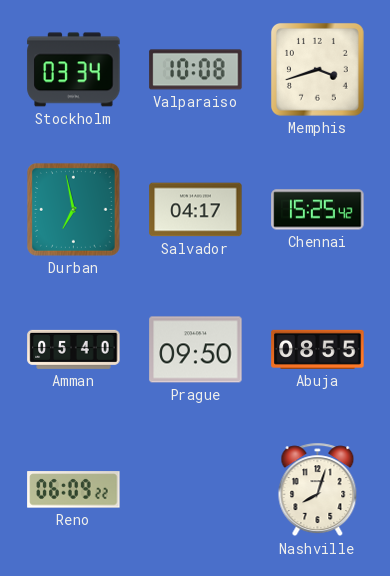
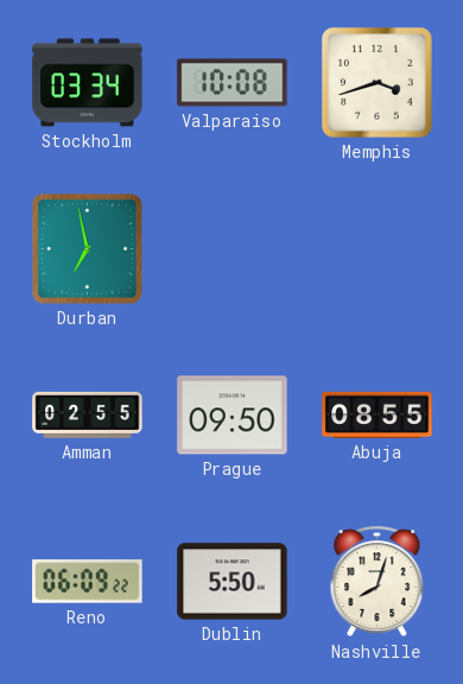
Salvador: 04:17 -> none
Chennai: 15:25 -> none
Amman: 05:40 -> 02:55
Dublin: none -> 5:50
